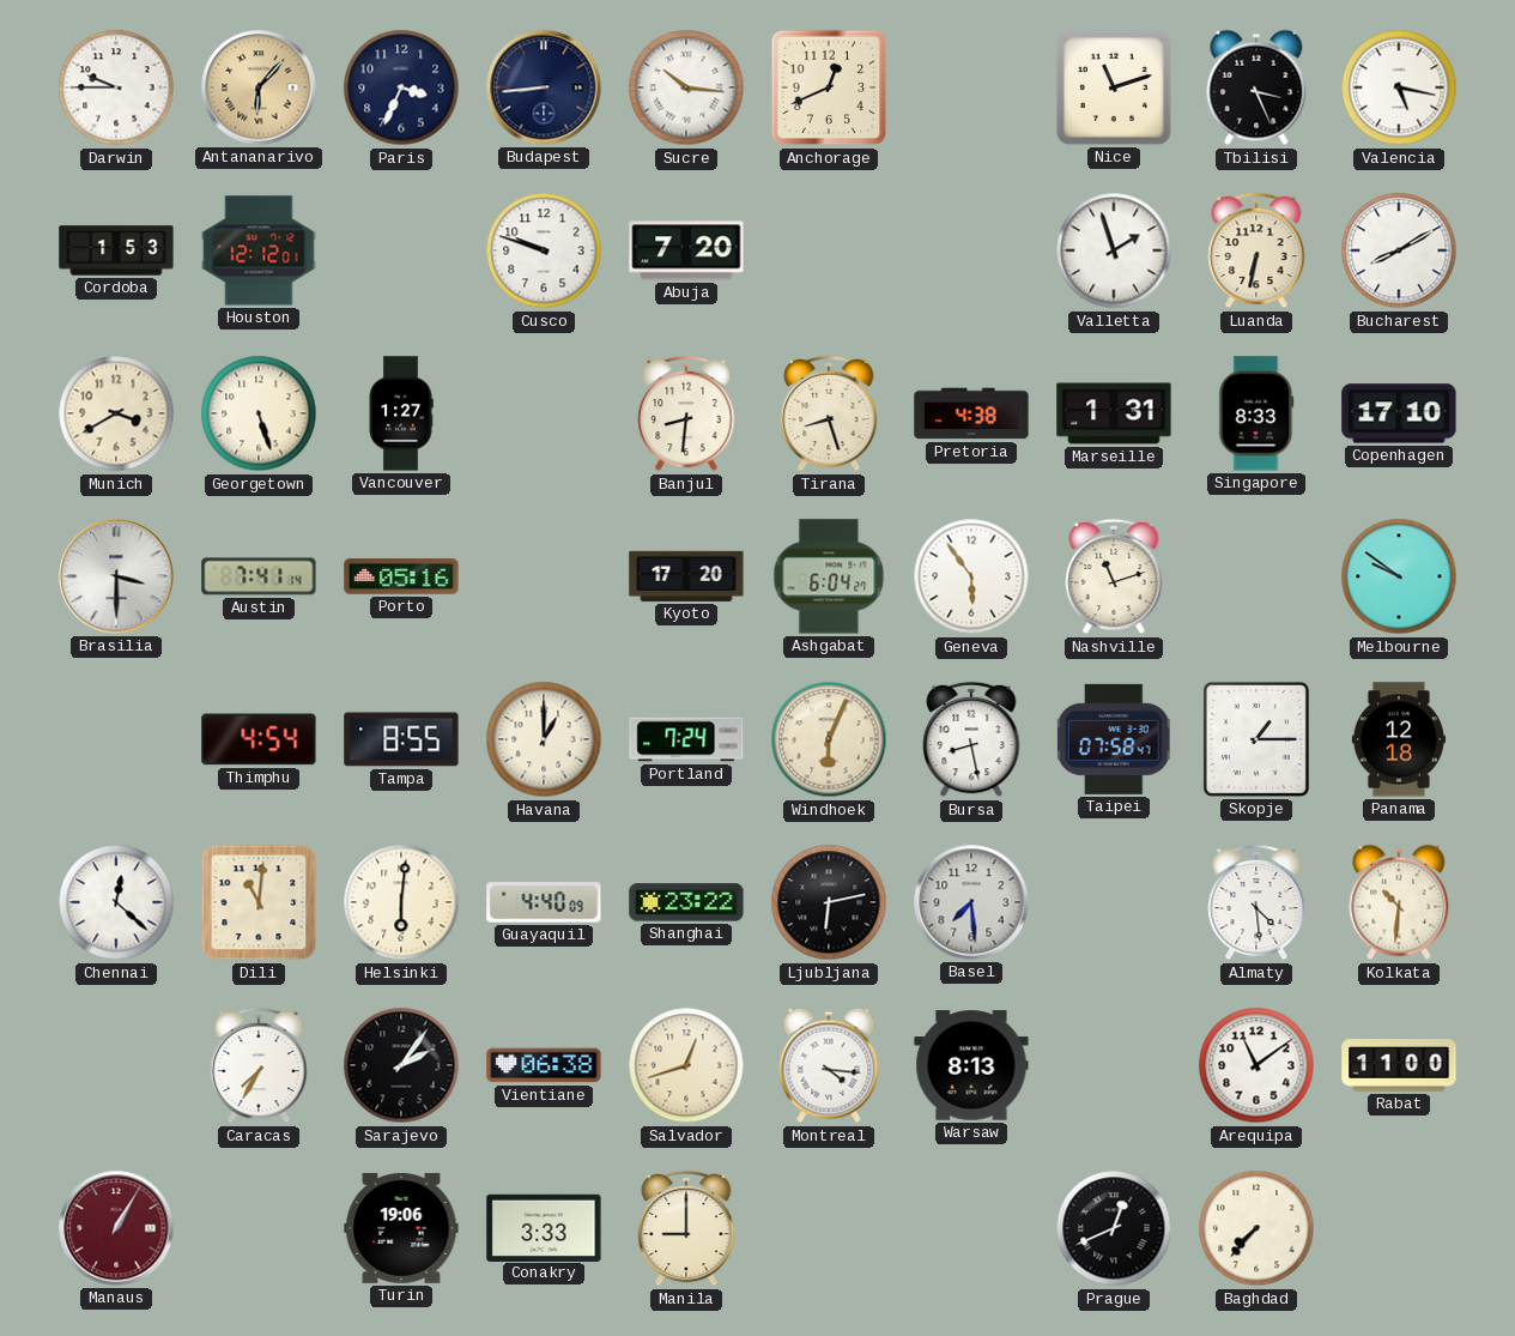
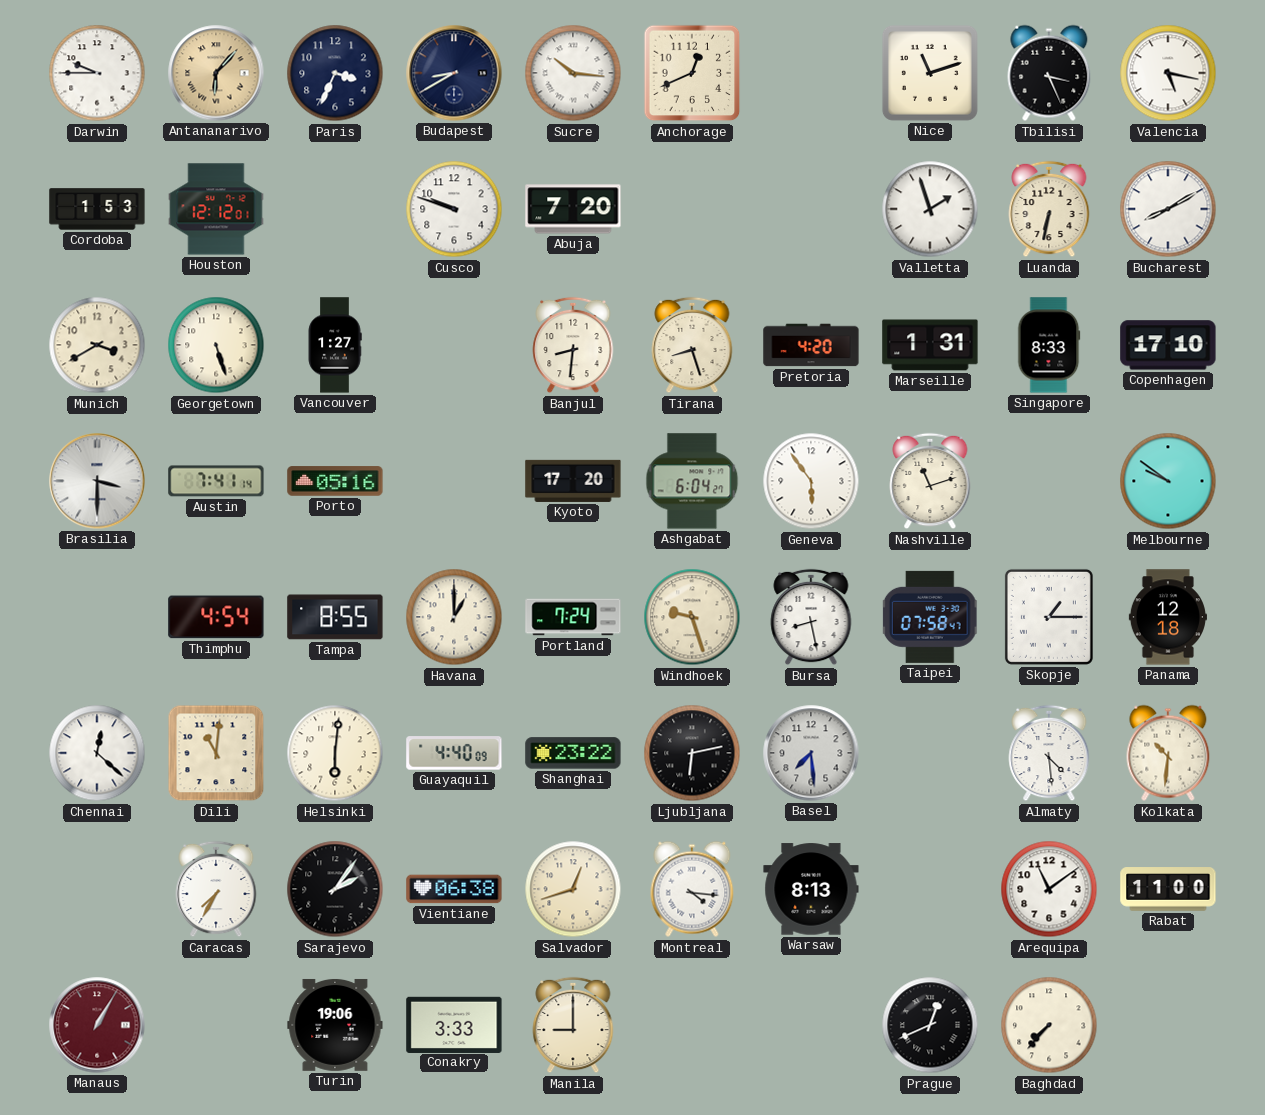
Budapest: 8:44 -> 8:40
Pretoria: 4:38 -> 4:20
Windhoek: 6:04 -> 9:27
